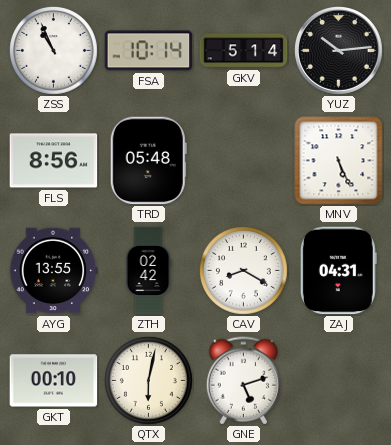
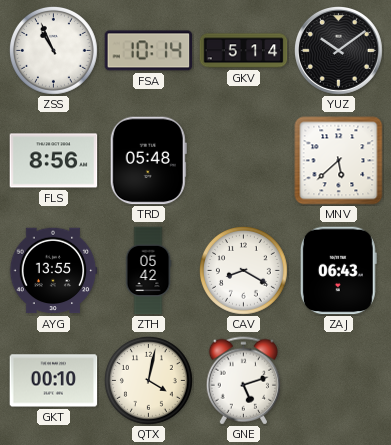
YUZ: 10:14 -> 10:09
MNV: 5:26 -> 5:38
ZTH: 02:42 -> 05:42
ZAJ: 04:31 -> 06:43
QTX: 6:02 -> 4:02
